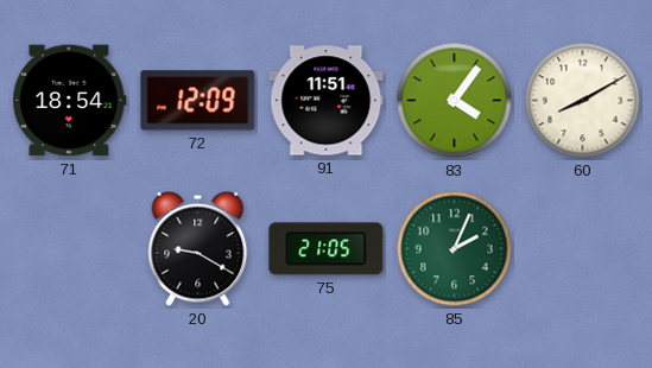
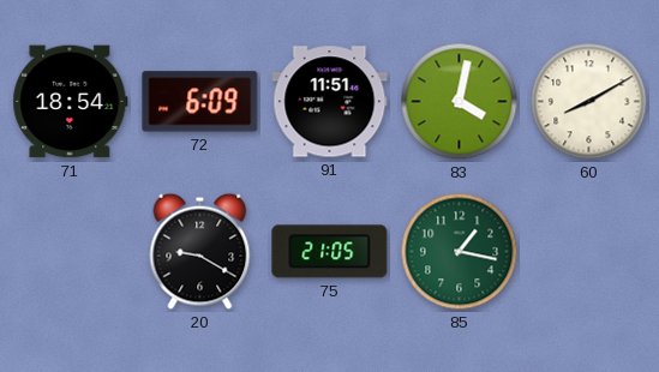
72: 12:09 -> 6:09
83: 4:06 -> 4:02
85: 2:04 -> 1:17
